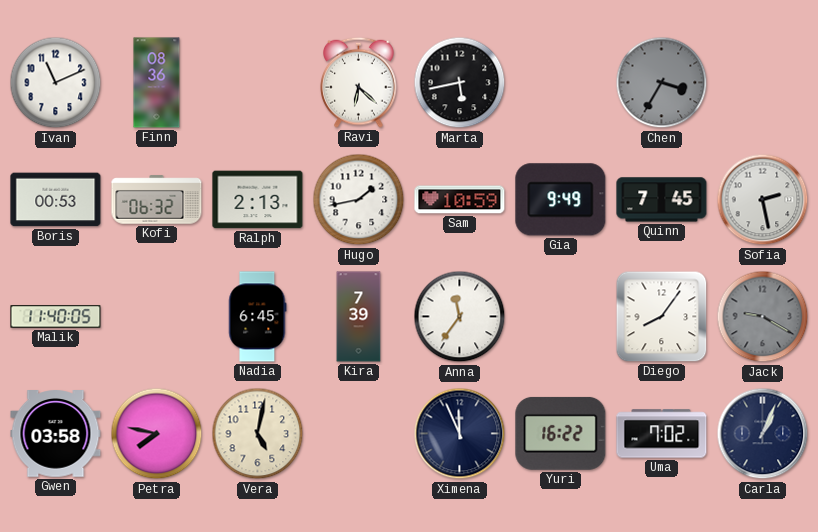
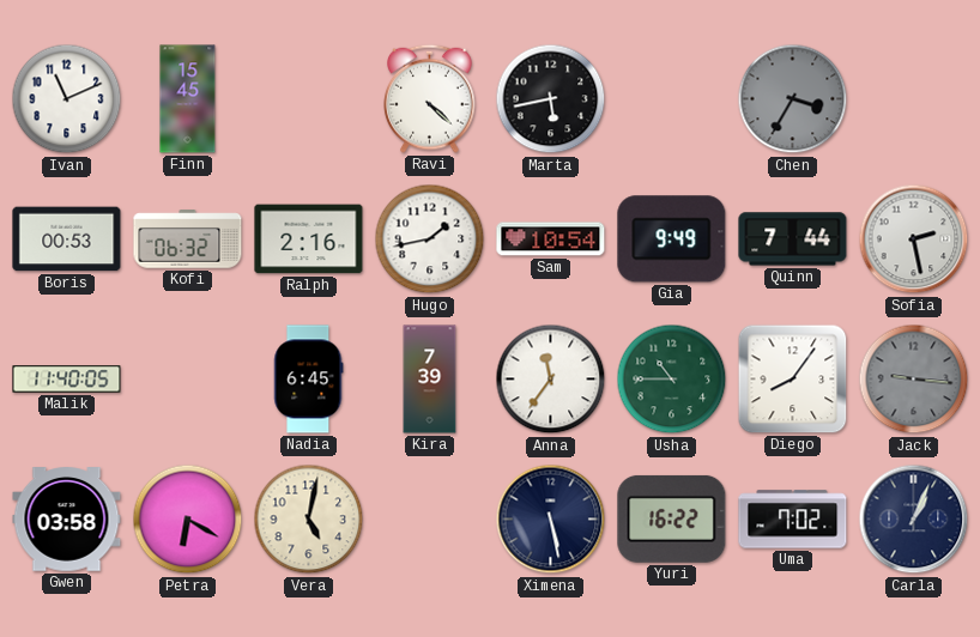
Finn: 08:36 -> 15:45
Ravi: 6:22 -> 4:22
Ralph: 2:13 -> 2:16
Sam: 10:59 -> 10:54
Quinn: 7:45 -> 7:44
Usha: none -> 10:45
Jack: 9:20 -> 9:16
Petra: 7:47 -> 6:20
Ximena: 11:56 -> 5:28
